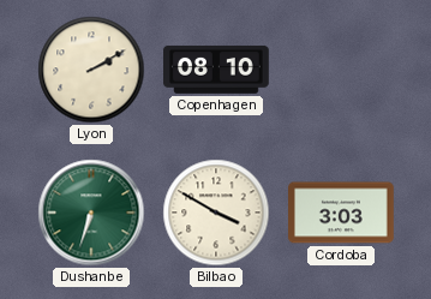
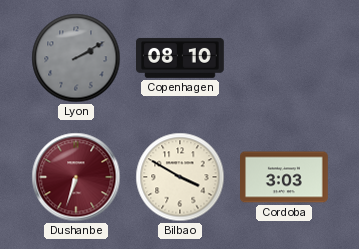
Lyon dial: cream -> grey
Dushanbe dial: green -> burgundy
